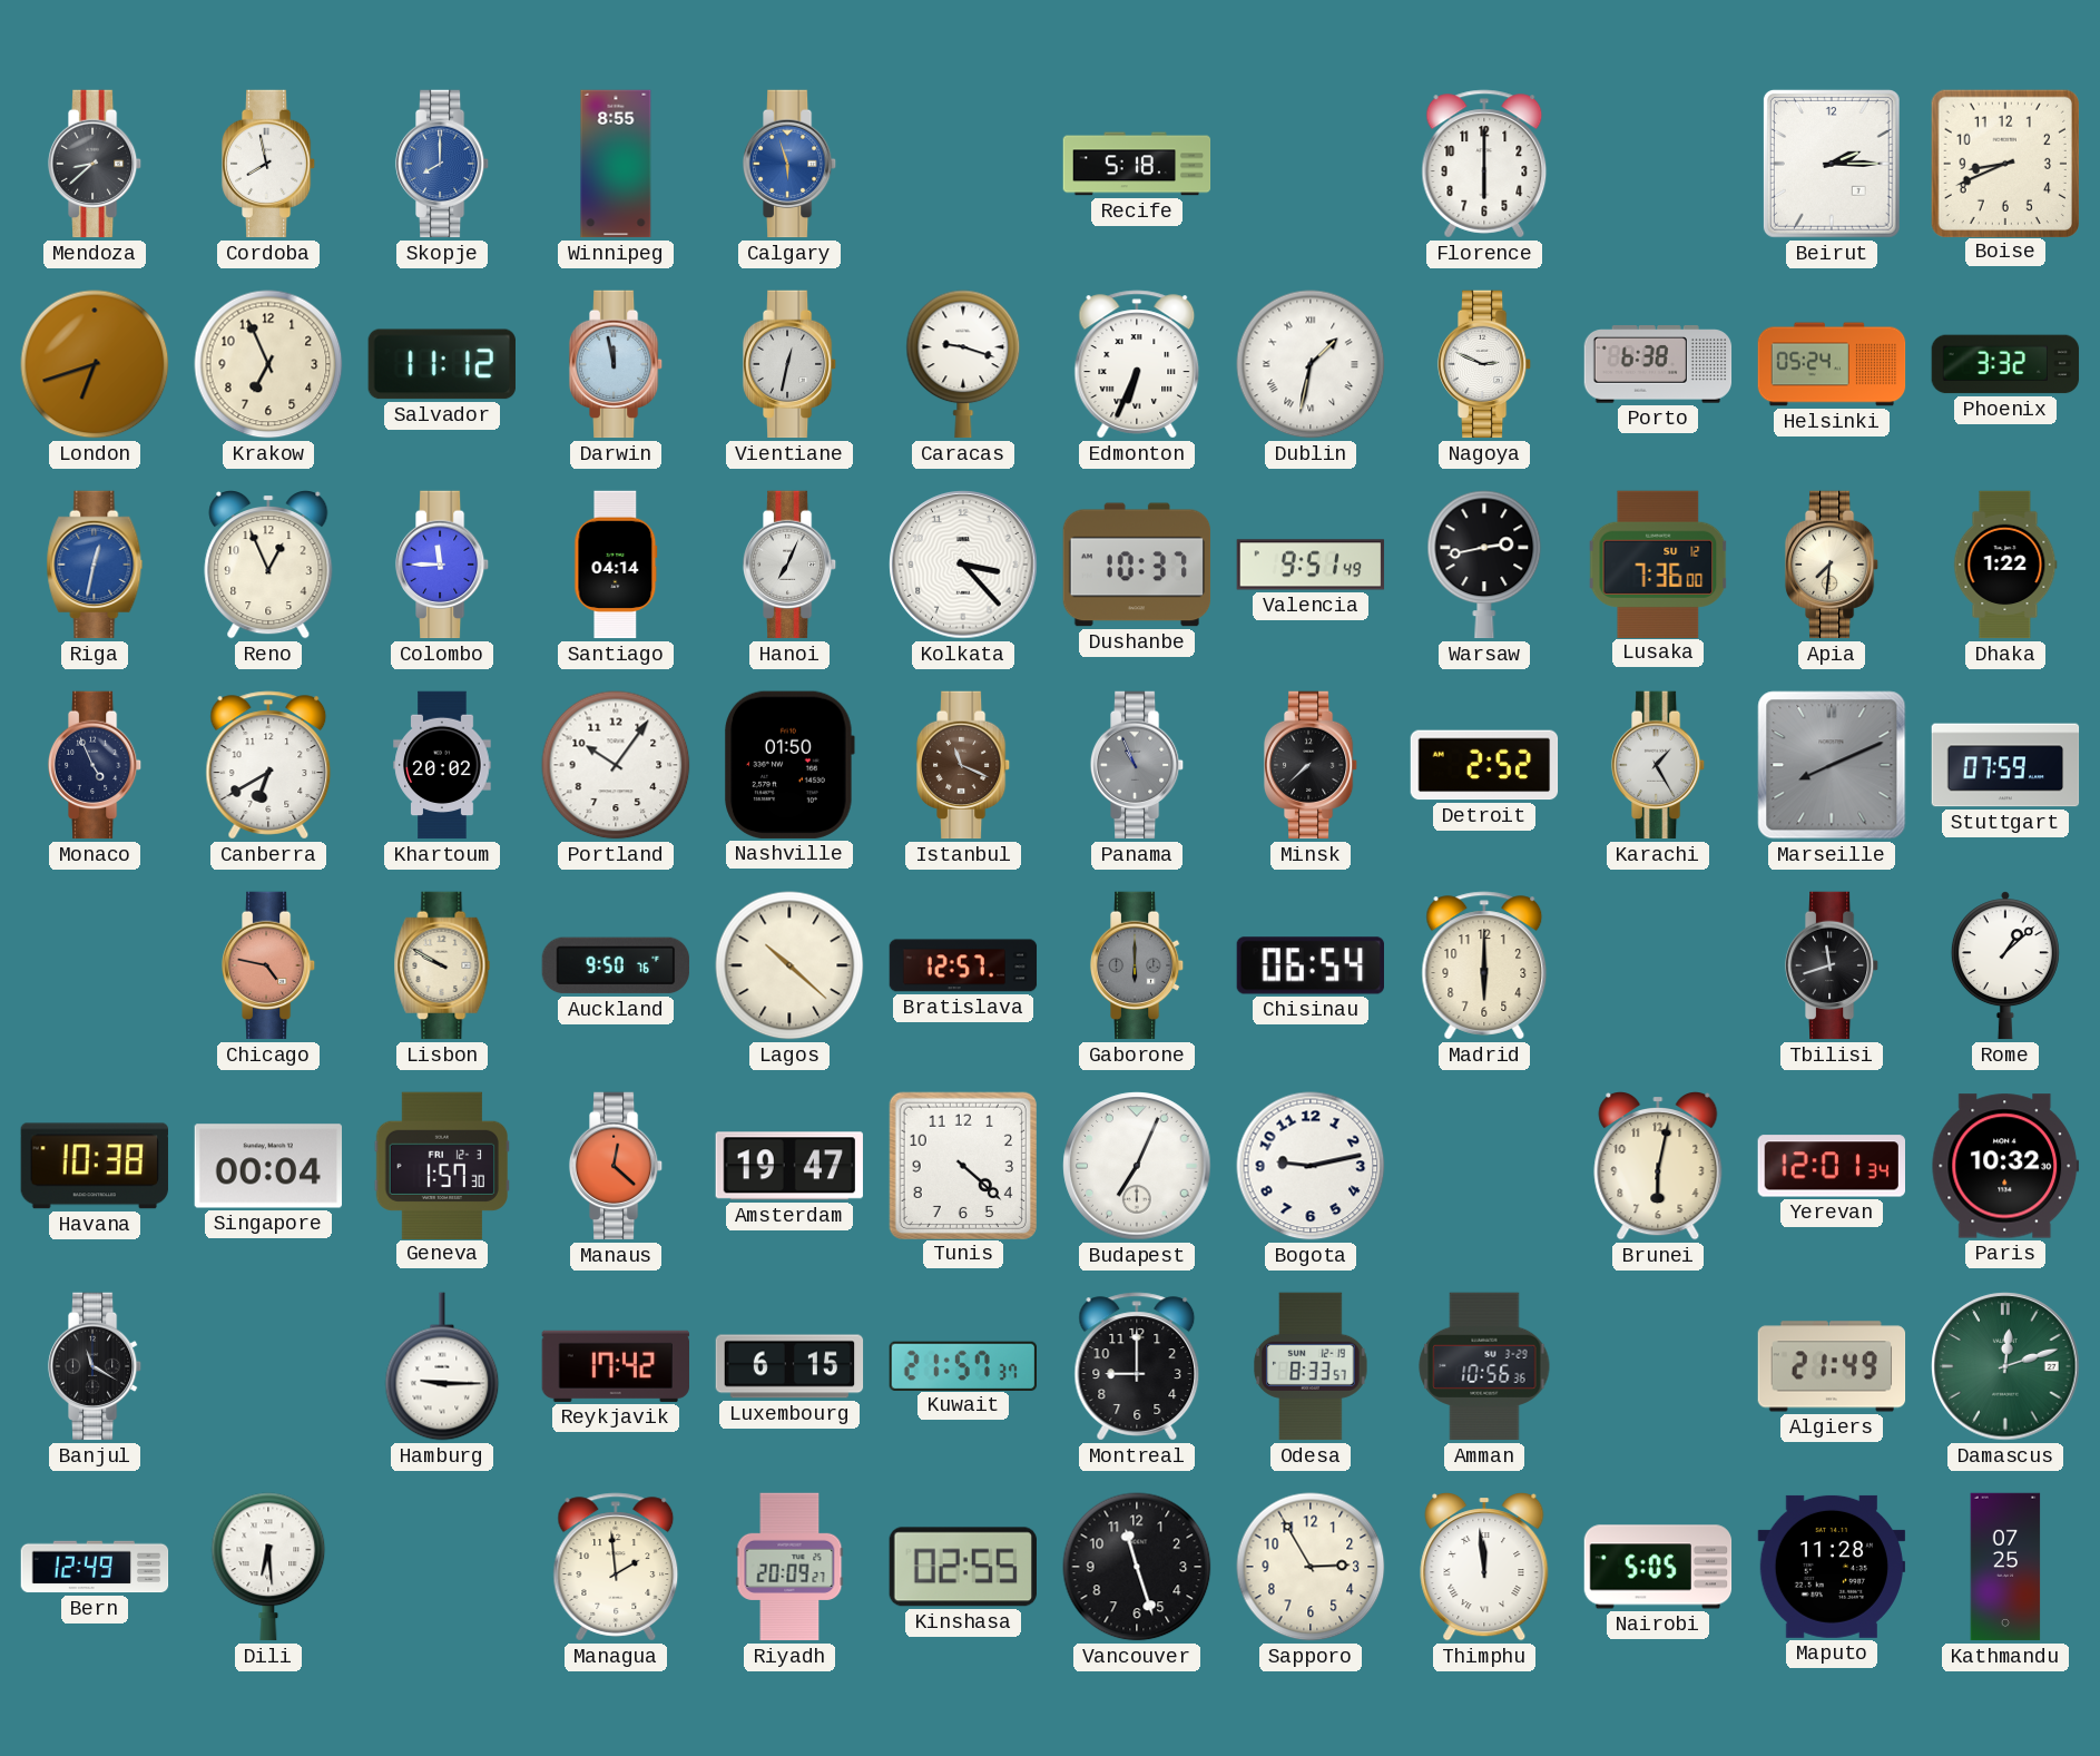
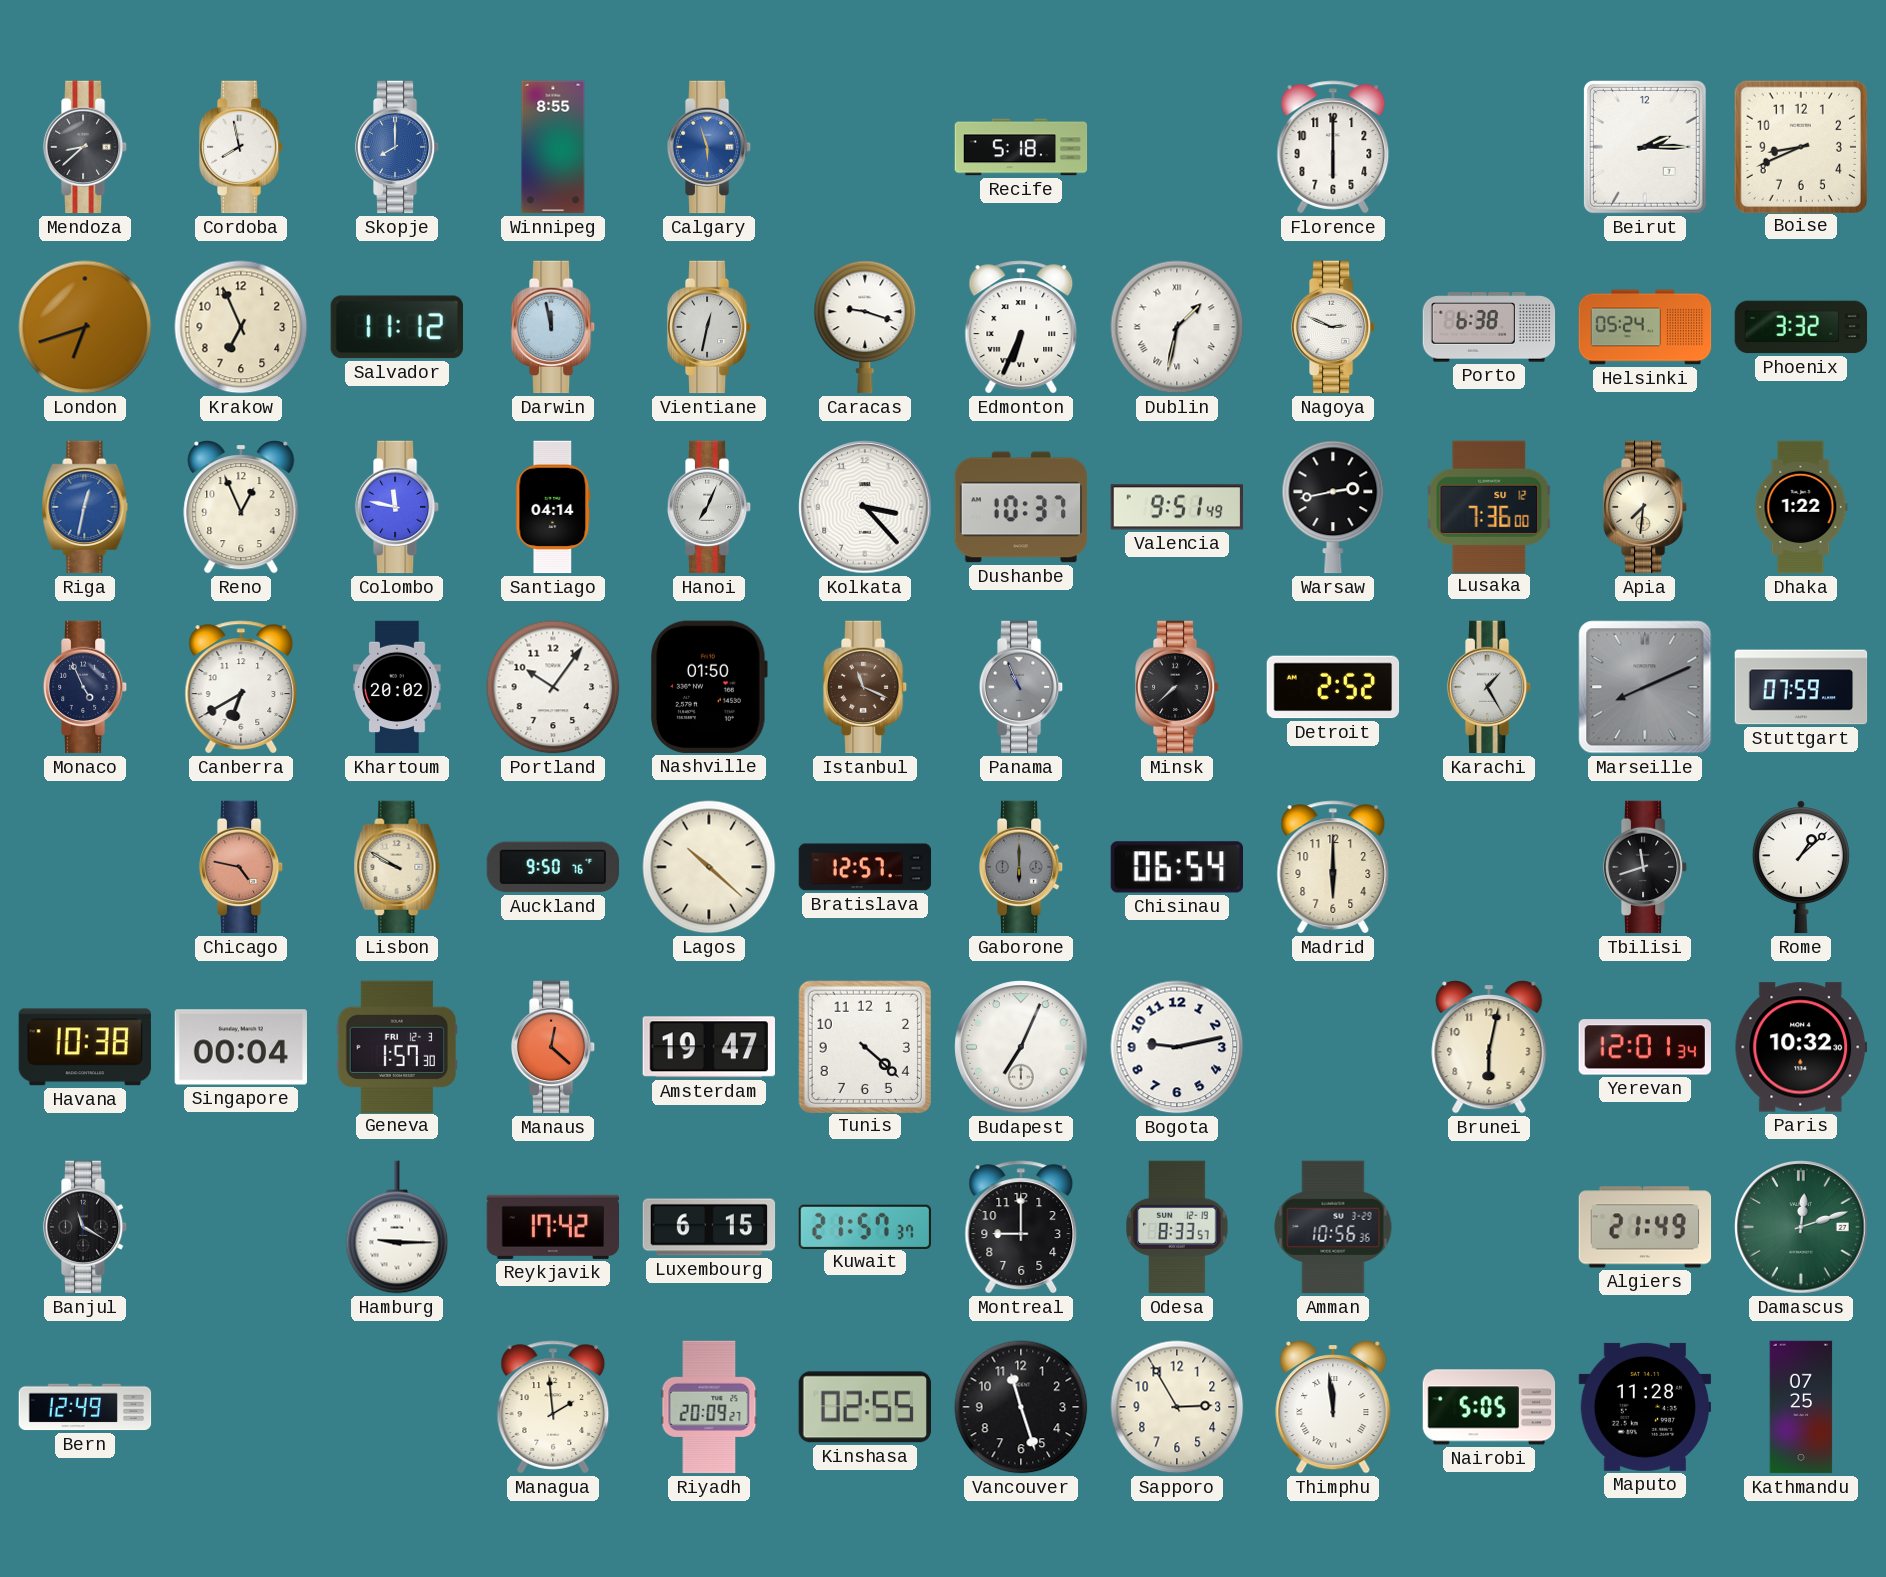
Colombo: 11:45 -> 11:47
Dili: 6:29 -> none
